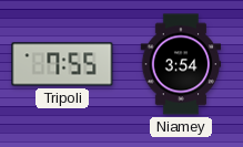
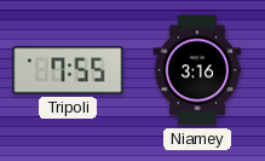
Niamey: 3:54 -> 3:16
